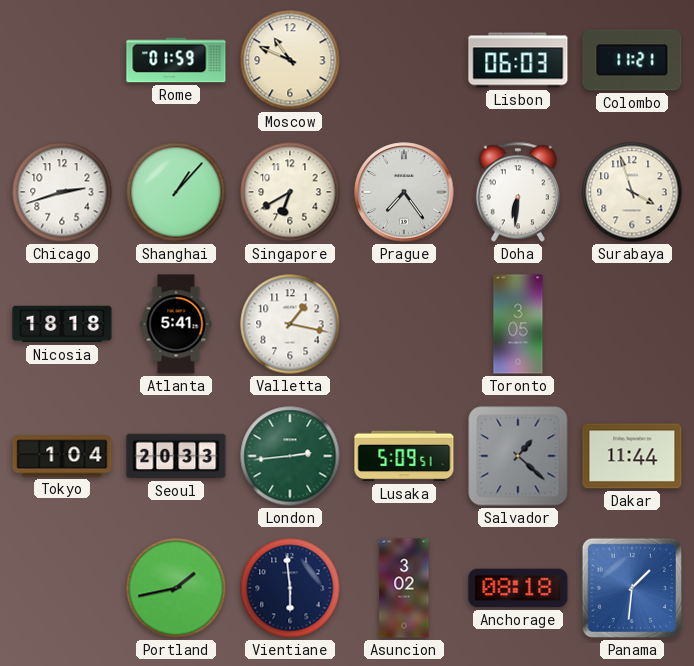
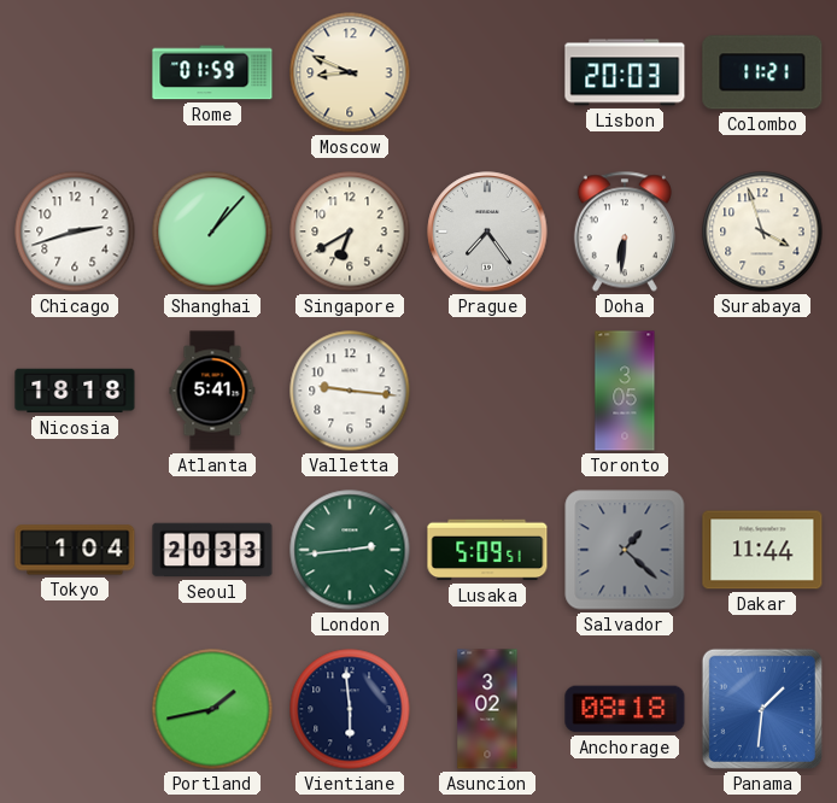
Moscow: 10:49 -> 8:49
Lisbon: 06:03 -> 20:03
Valletta: 1:17 -> 9:16
